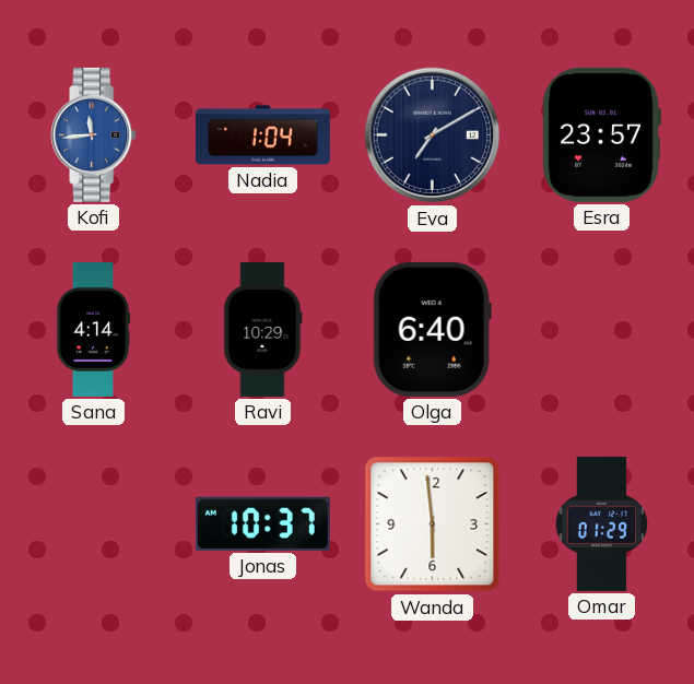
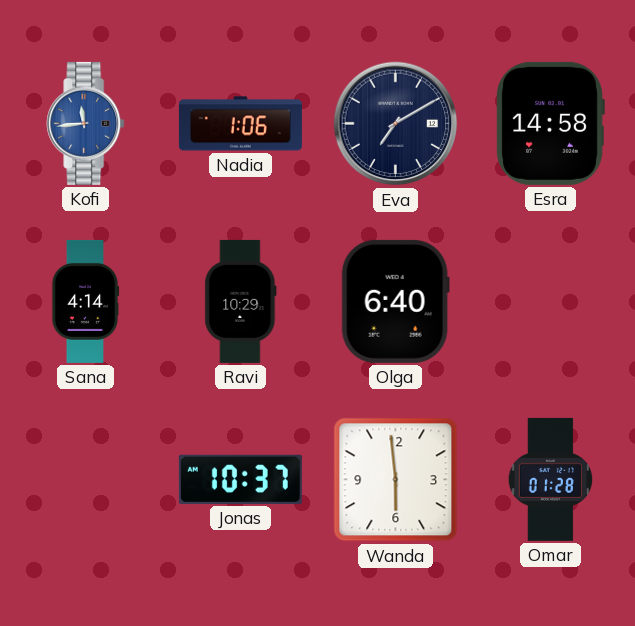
Nadia: 1:04 -> 1:06
Esra: 23:57 -> 14:58
Omar: 01:29 -> 01:28
